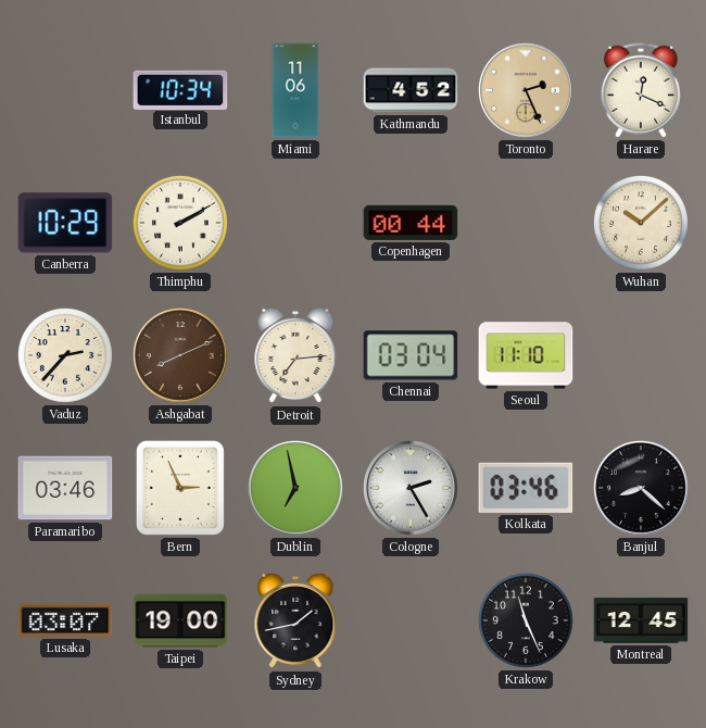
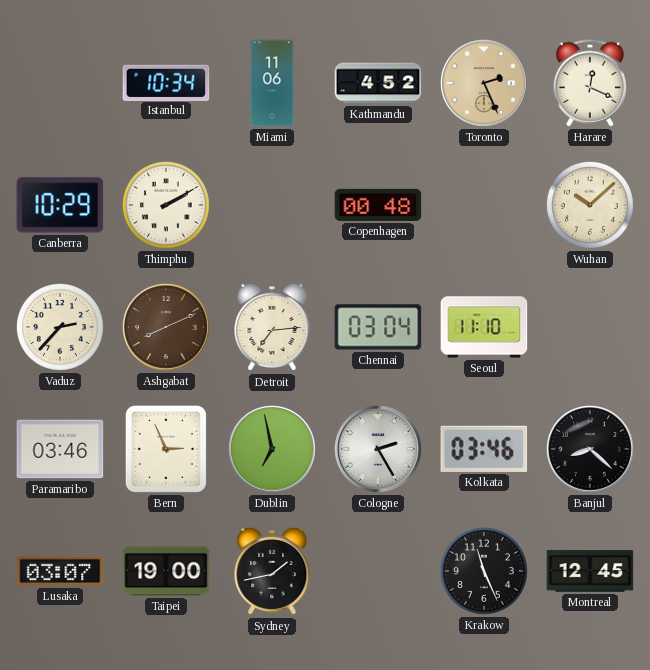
Copenhagen: 00:44 -> 00:48
